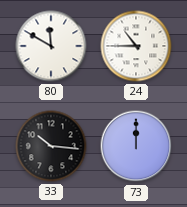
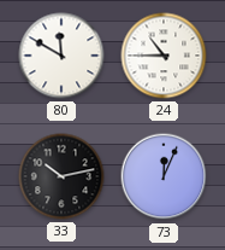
33: 10:16 -> 10:13
73: 12:00 -> 12:04
